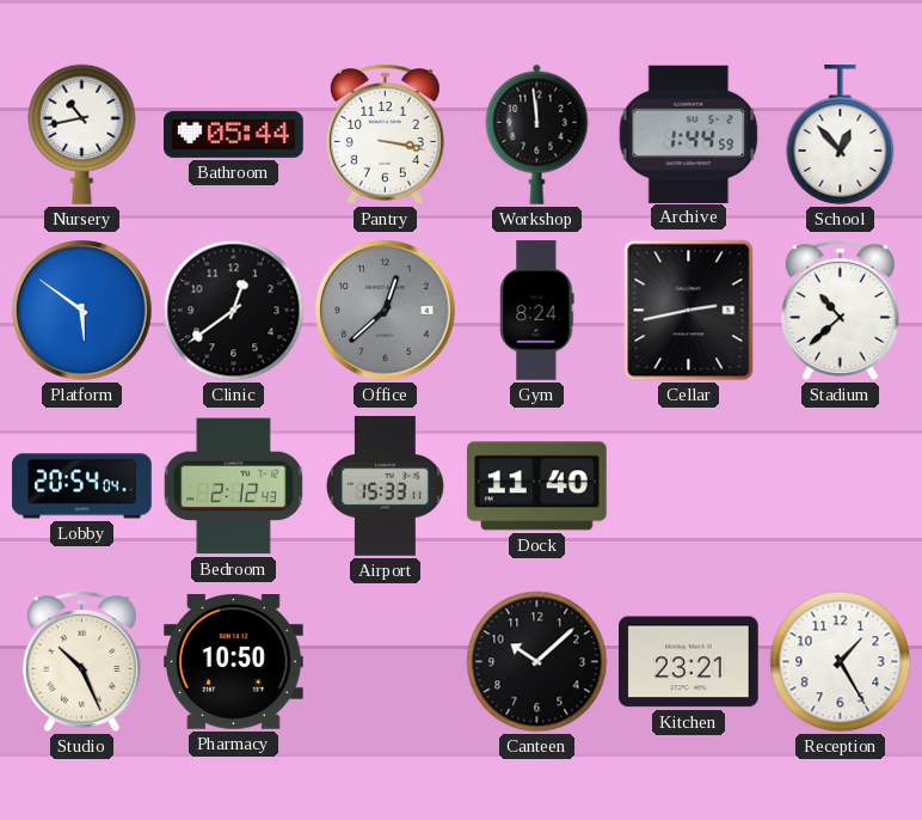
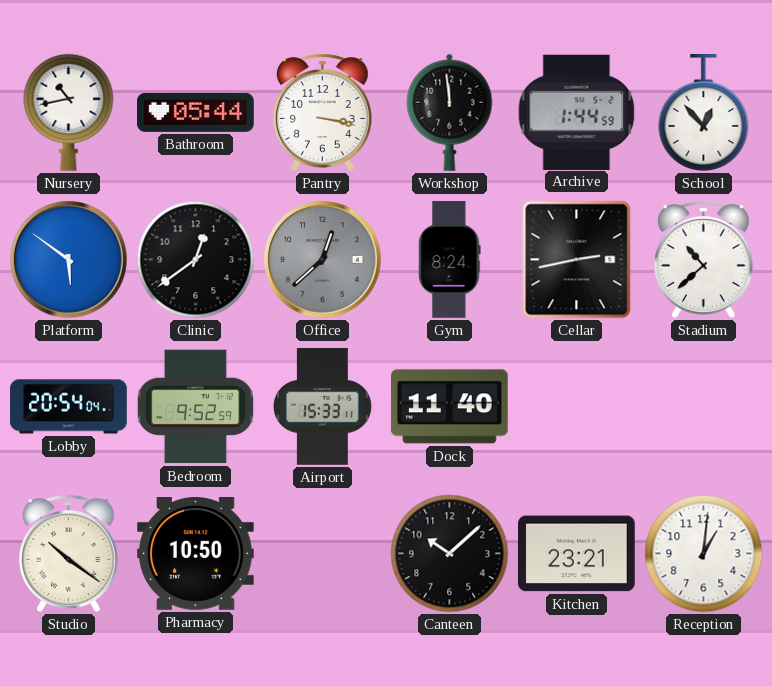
Bedroom: 2:12 -> 9:52
Studio: 10:26 -> 10:21
Reception: 1:25 -> 1:01
